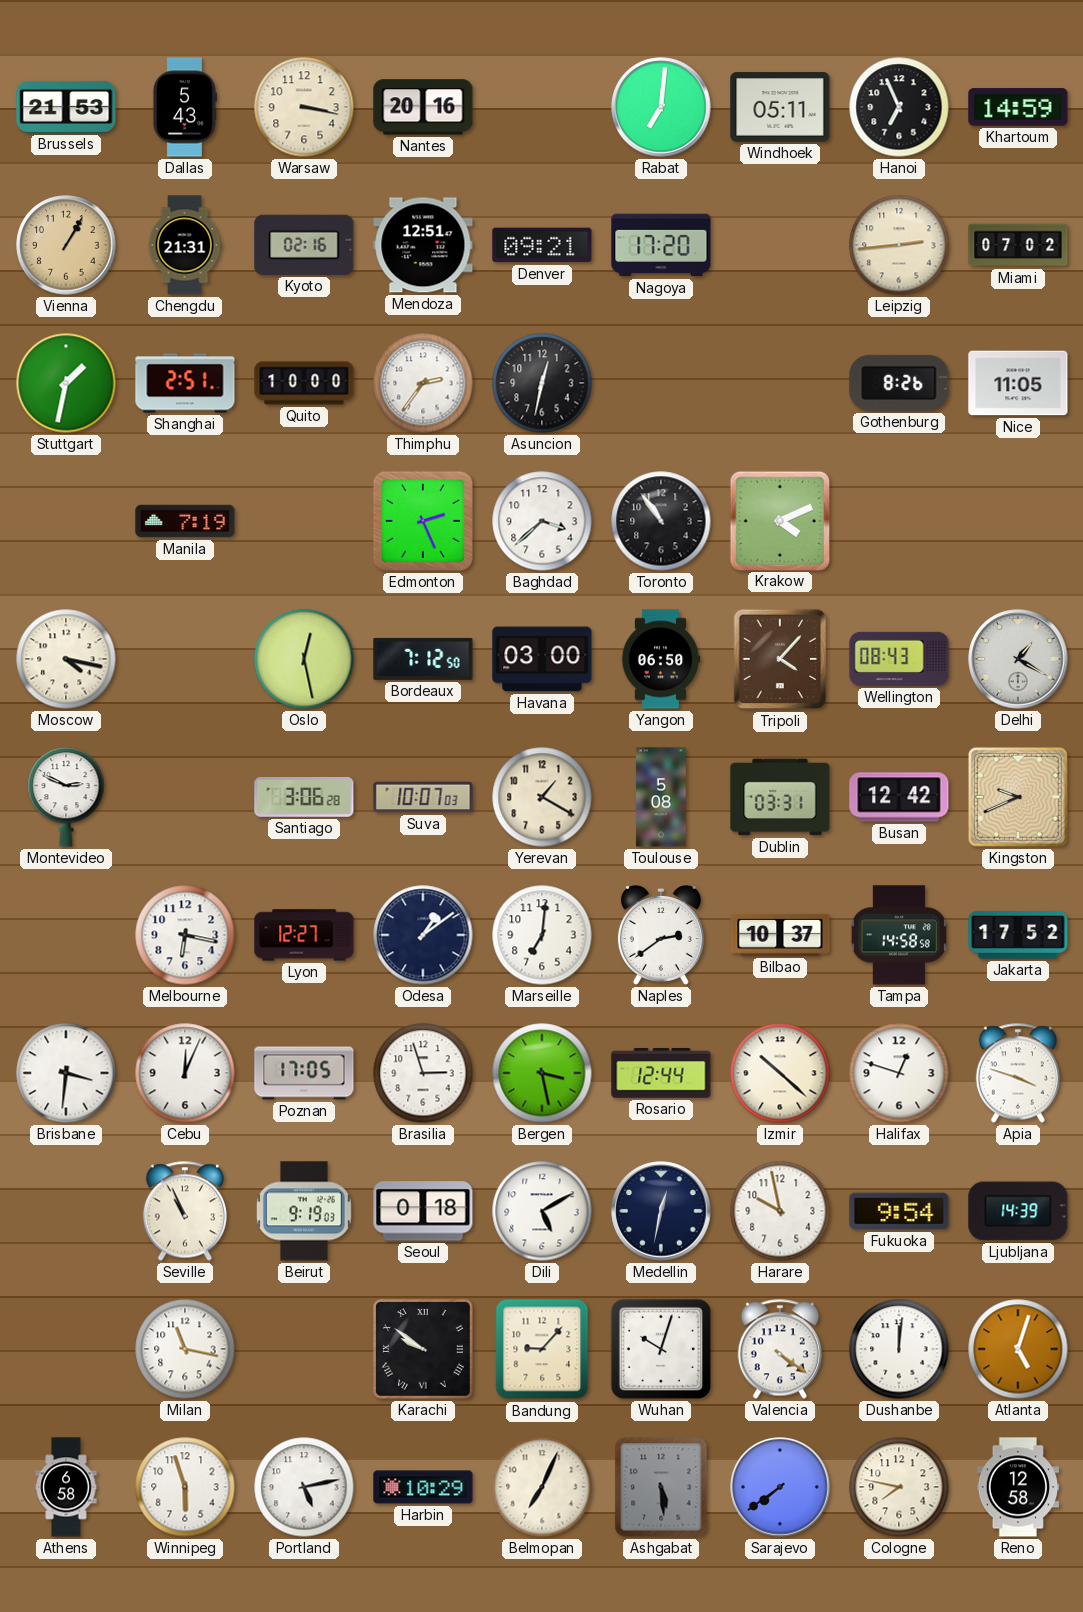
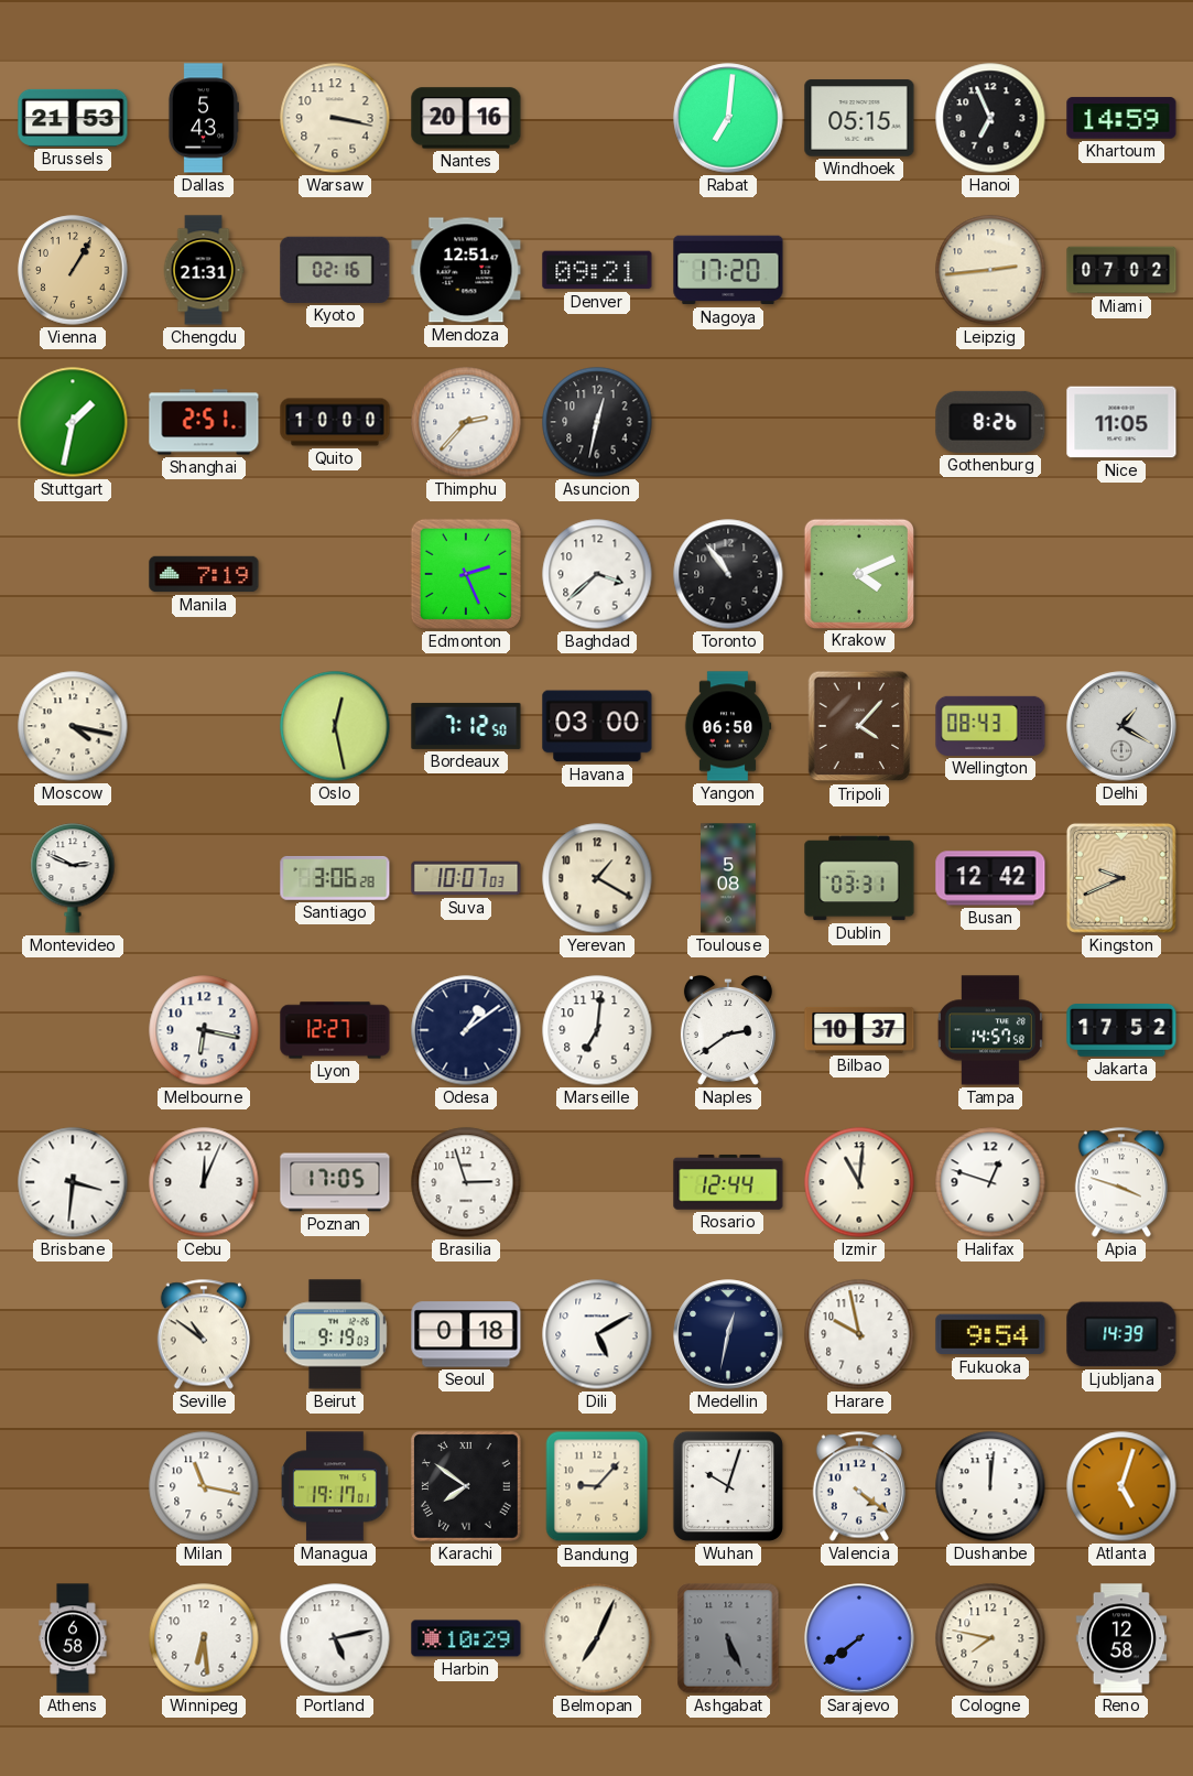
Windhoek: 05:11 -> 05:15
Thimphu: 2:36 -> 2:37
Tampa: 14:58 -> 14:57
Bergen: 3:28 -> none
Izmir: 10:22 -> 11:01
Seville: 10:56 -> 10:51
Managua: none -> 19:17
Karachi: 9:51 -> 7:51
Winnipeg: 5:57 -> 6:29
Ashgabat: 5:29 -> 5:26
